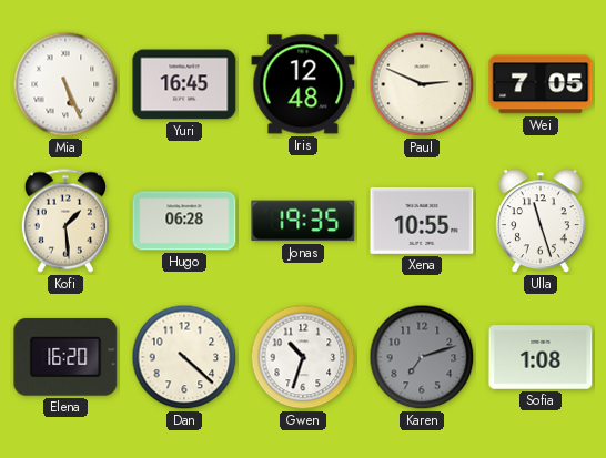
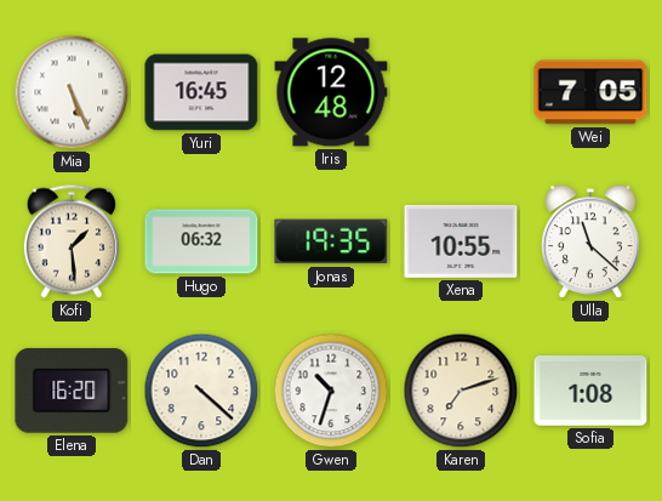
Paul: 2:49 -> none
Hugo: 06:28 -> 06:32
Ulla: 11:27 -> 11:22
Karen dial: grey -> cream
